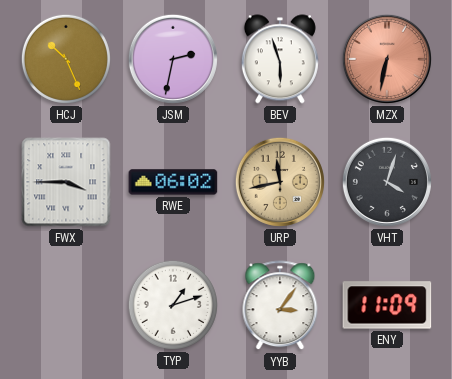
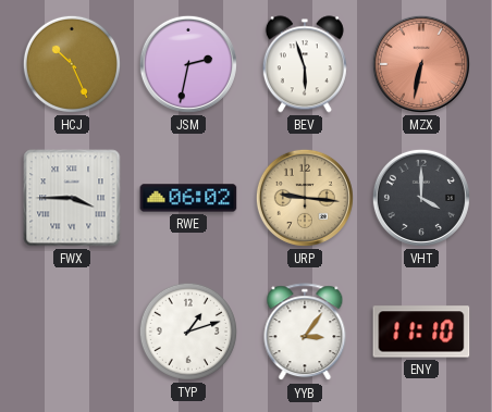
URP: 11:43 -> 9:16
VHT: 4:03 -> 4:00
ENY: 11:09 -> 11:10
